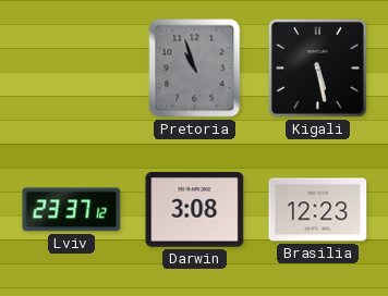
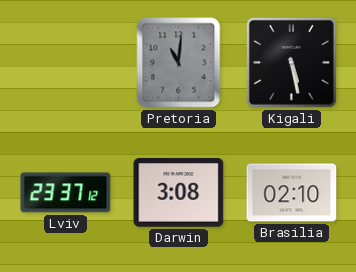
Pretoria: 10:57 -> 11:01
Brasilia: 12:23 -> 02:10
